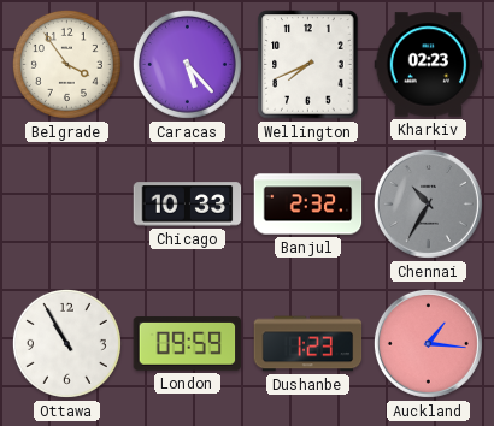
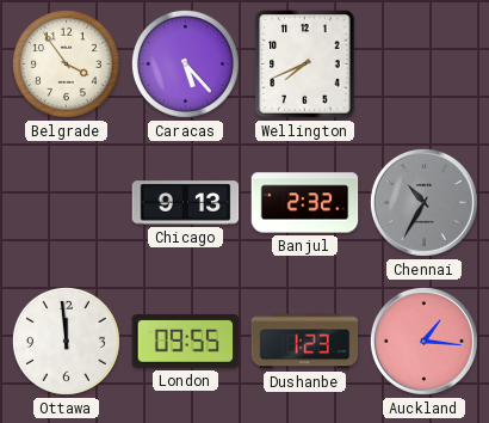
Kharkiv: 02:23 -> none
Chicago: 10:33 -> 9:13
Ottawa: 10:55 -> 11:59
London: 09:59 -> 09:55
